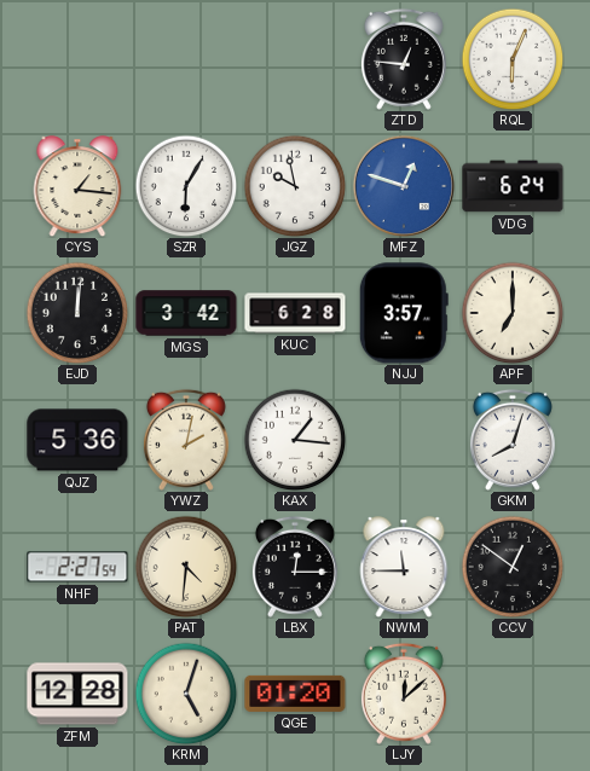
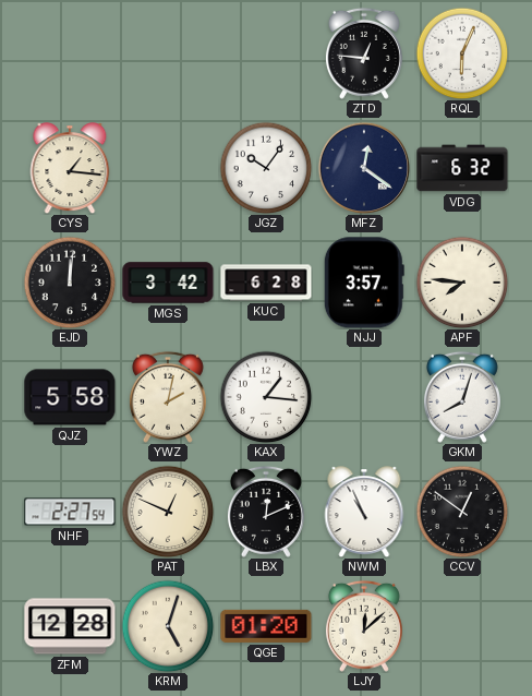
SZR: 6:05 -> none
JGZ: 9:58 -> 10:06
MFZ: 12:48 -> 12:21
MFZ dial: blue -> navy
VDG: 6:24 -> 6:32
APF: 7:00 -> 7:46
QJZ: 5:36 -> 5:58
PAT: 4:31 -> 12:49
LBX: 12:15 -> 12:11
NWM: 11:45 -> 10:56
